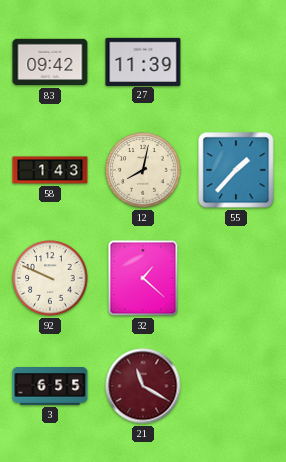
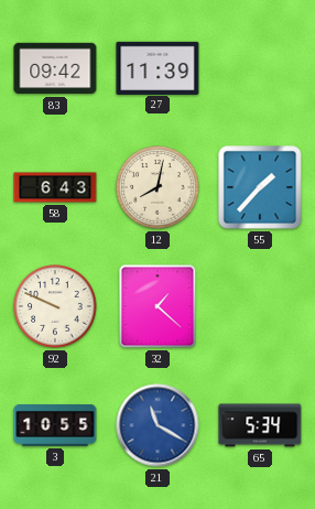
58: 1:43 -> 6:43
3: 6:55 -> 10:55
21 dial: burgundy -> blue
65: none -> 5:34
